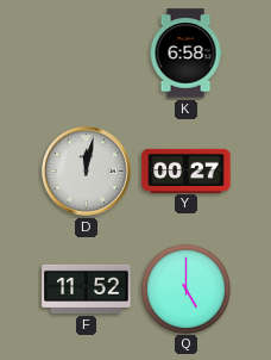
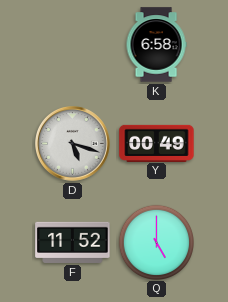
D: 12:02 -> 5:18
Y: 00:27 -> 00:49
